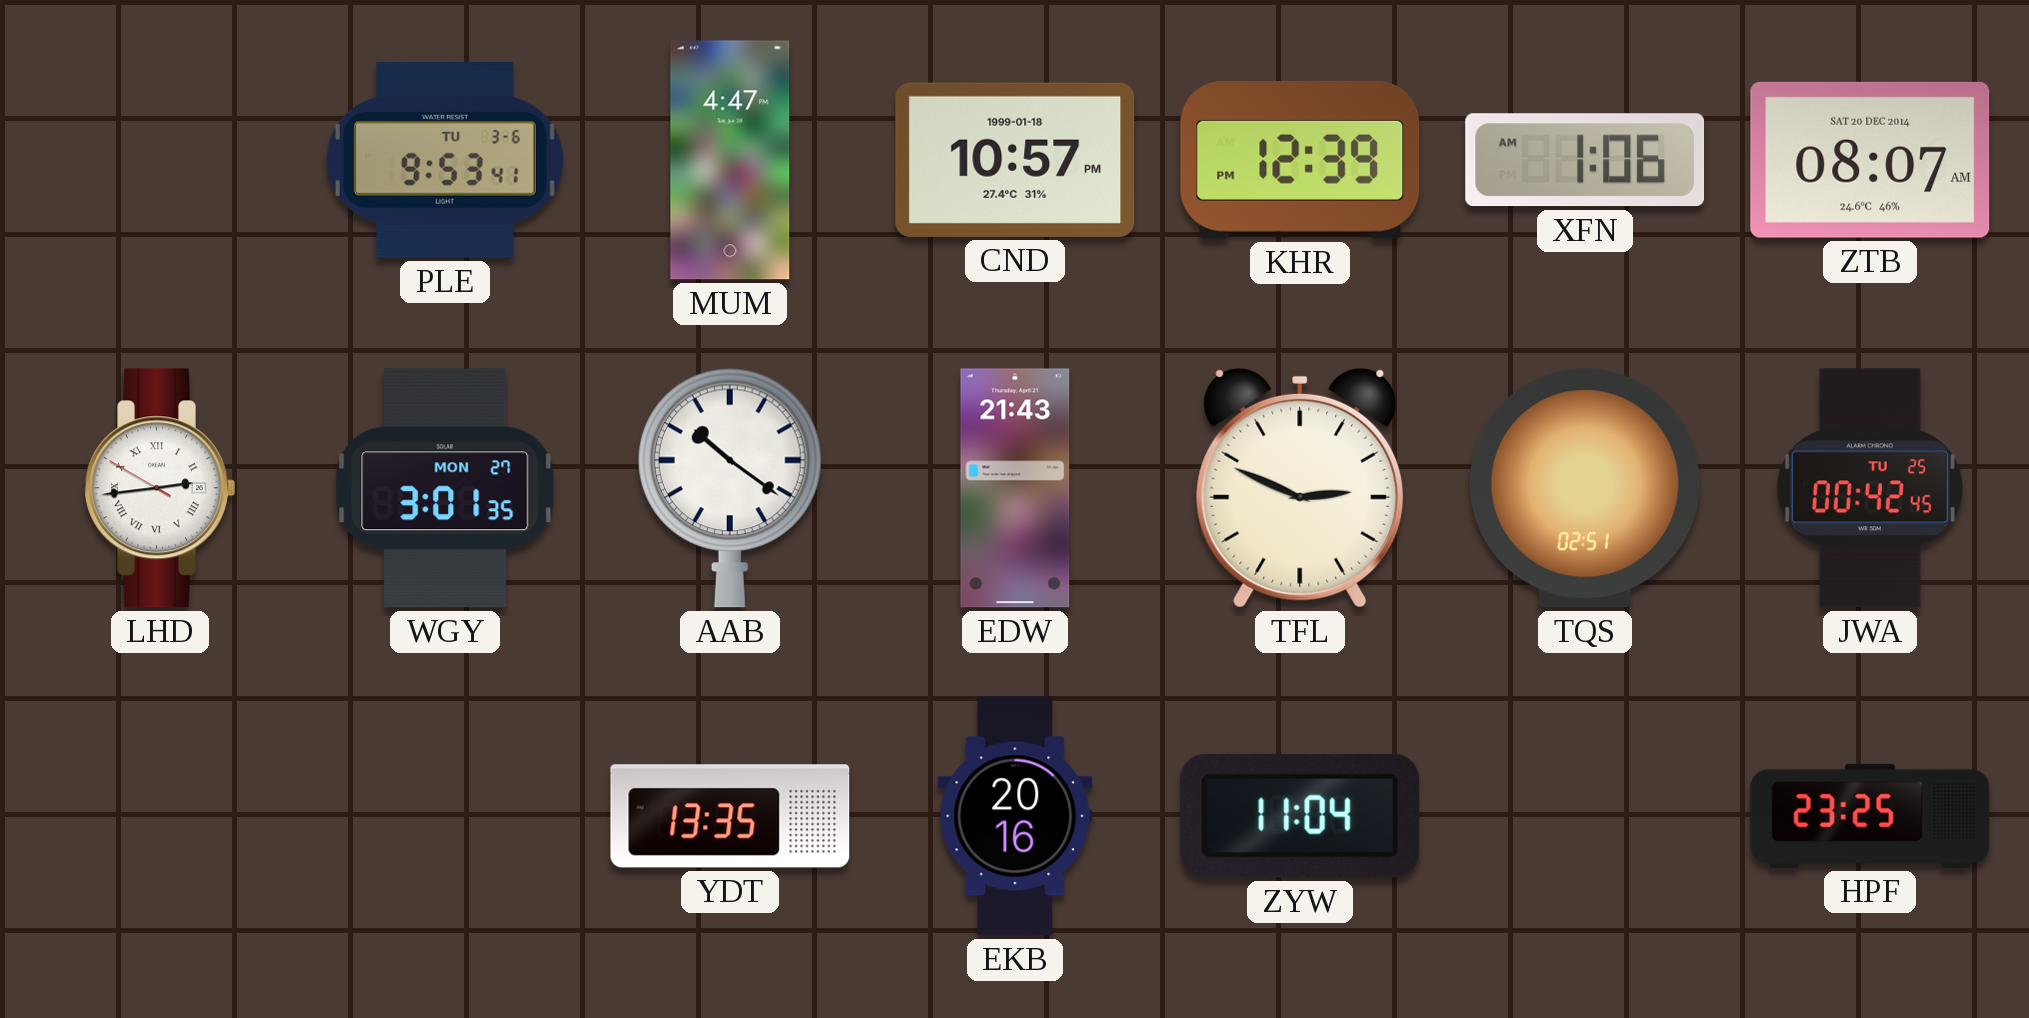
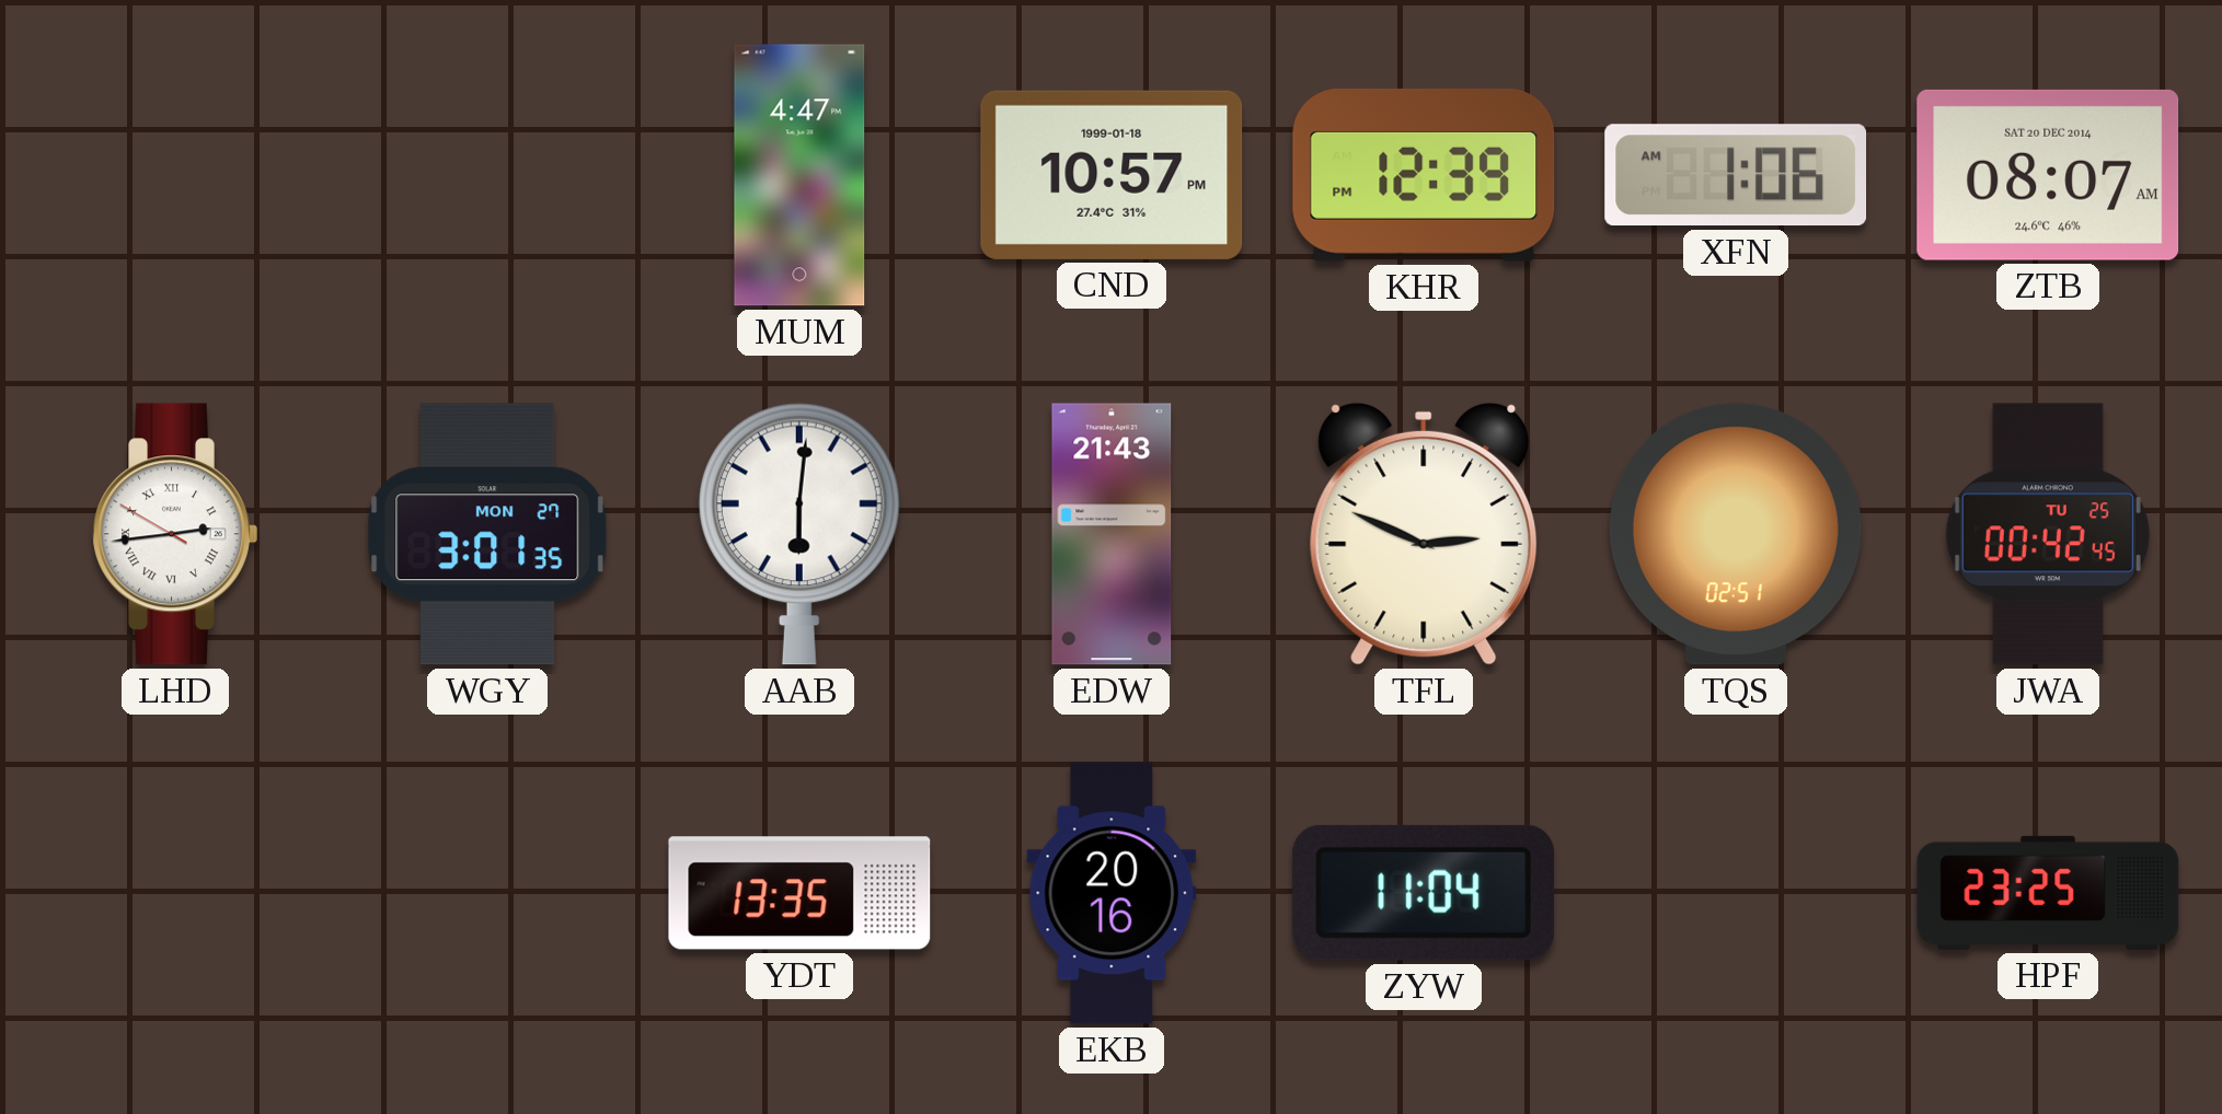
PLE: 9:53 -> none
AAB: 10:21 -> 6:01
